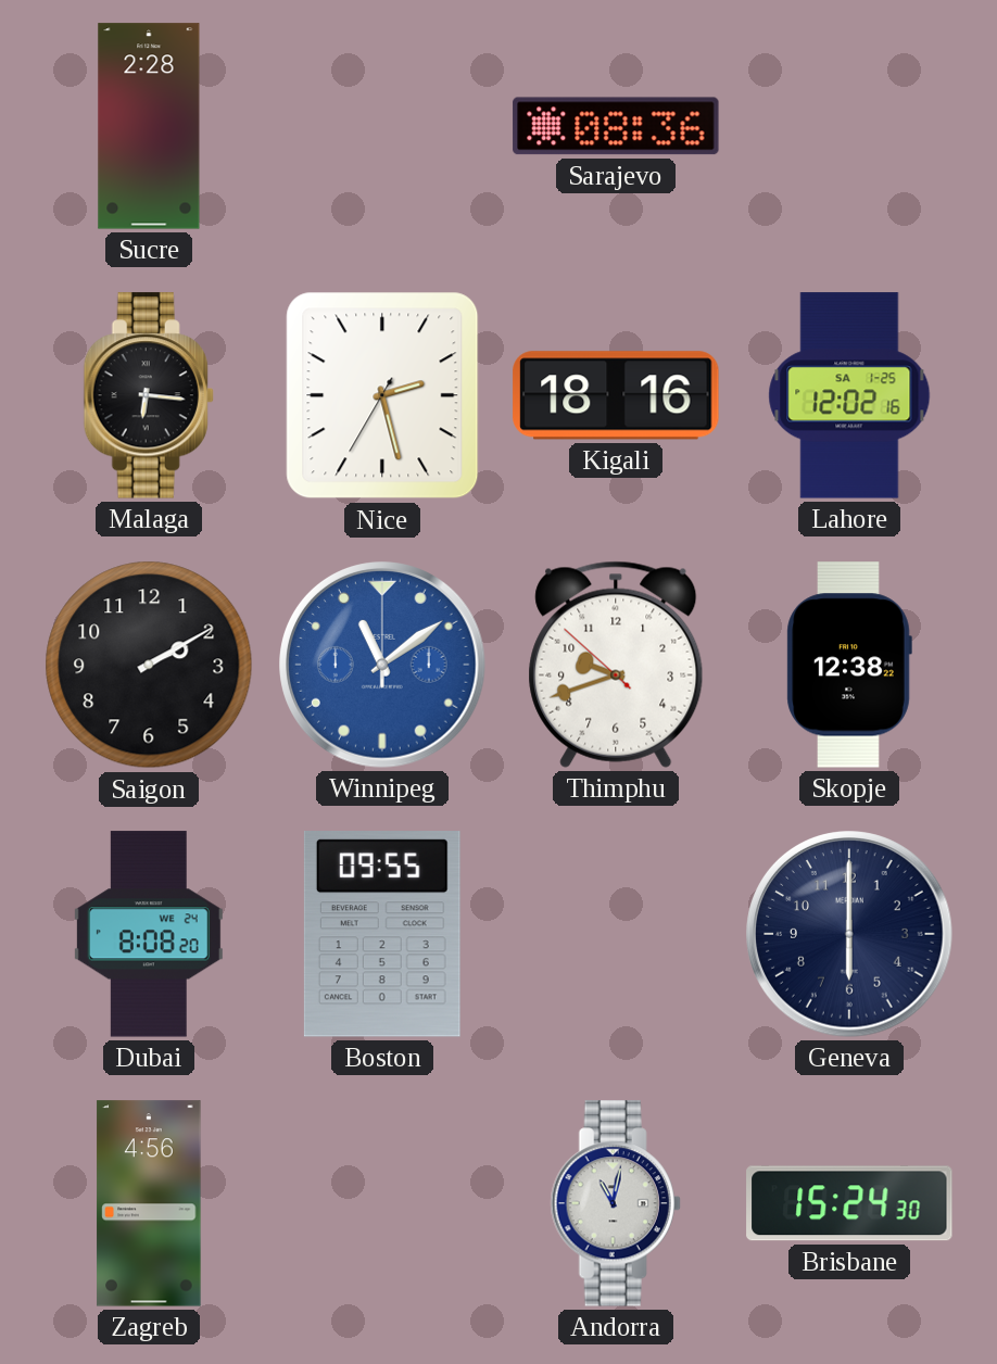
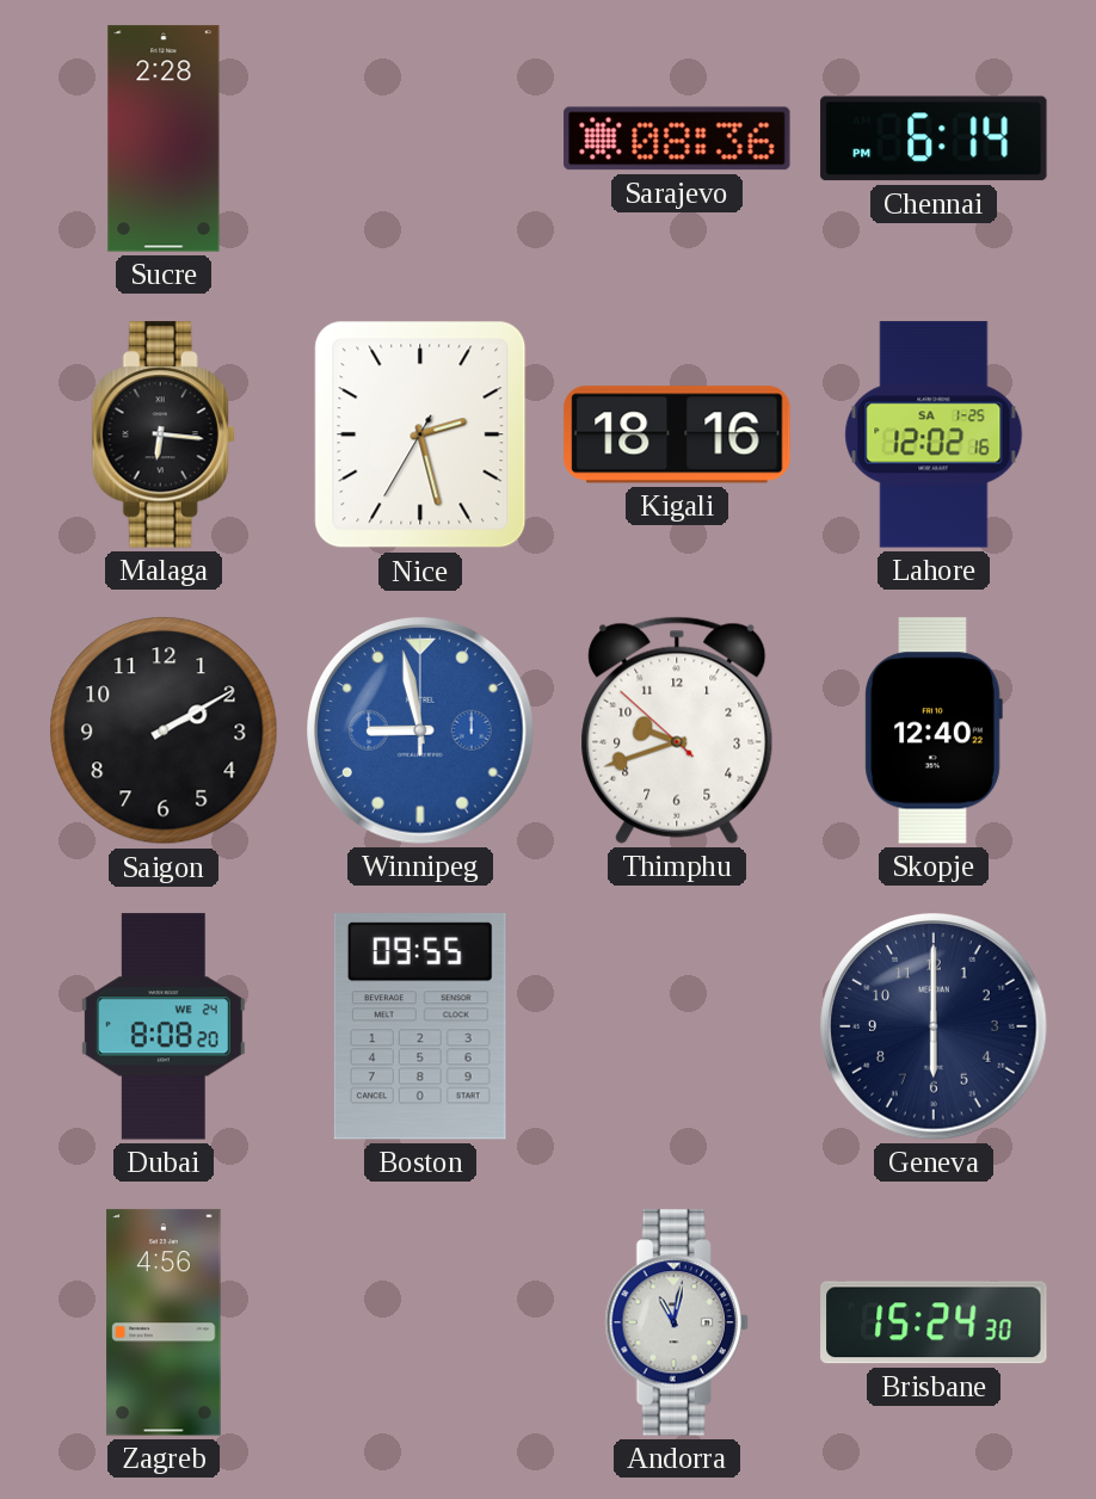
Chennai: none -> 6:14
Winnipeg: 11:09 -> 8:58
Skopje: 12:38 -> 12:40
